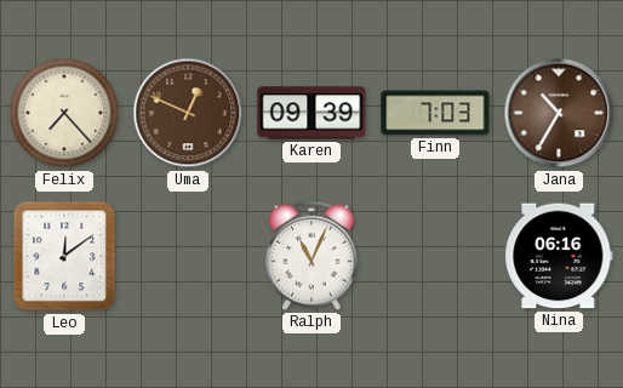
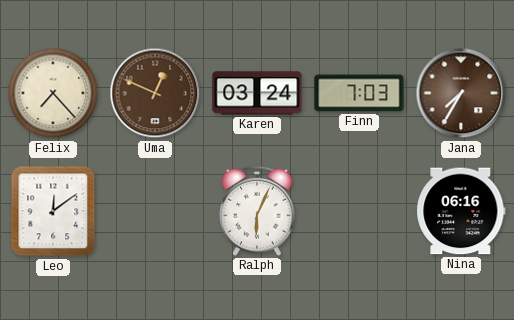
Karen: 09:39 -> 03:24
Jana: 10:35 -> 7:35
Ralph: 11:04 -> 6:04
